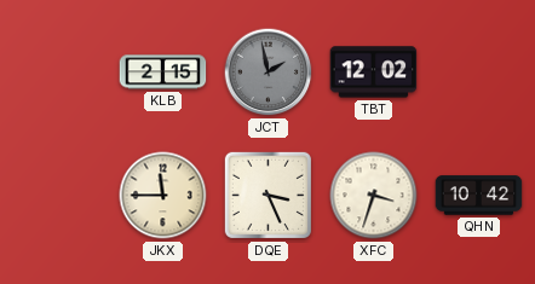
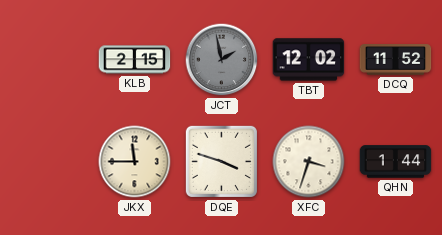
DCQ: none -> 11:52
DQE: 3:26 -> 3:48
QHN: 10:42 -> 1:44
